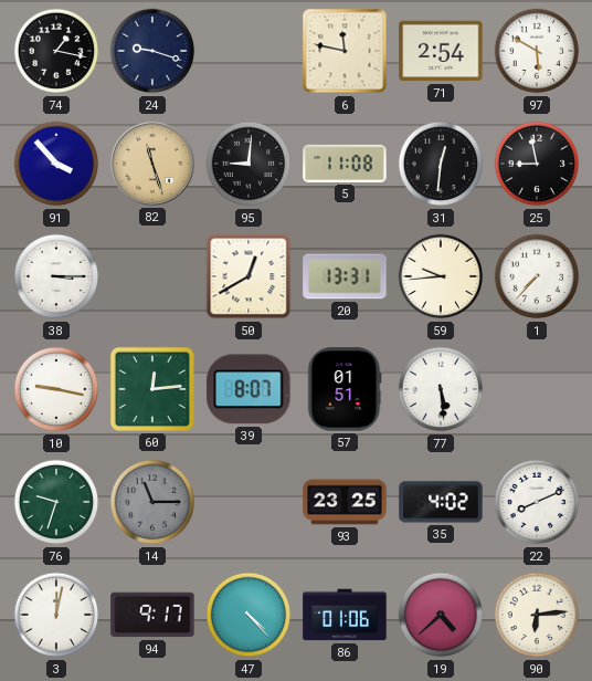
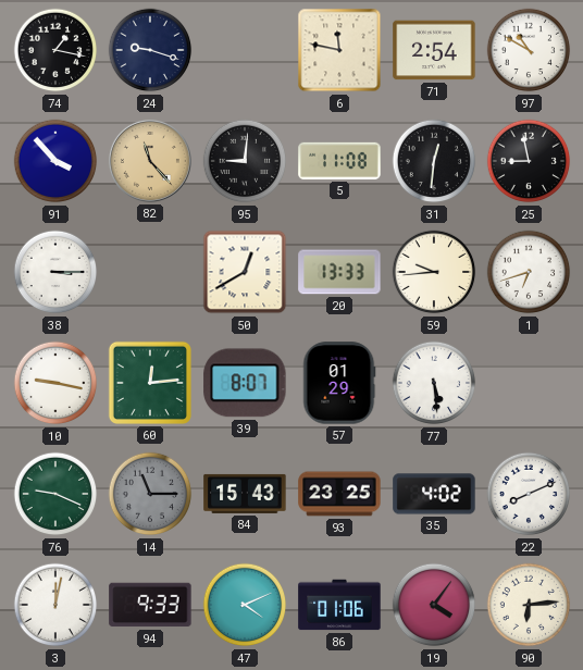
97: 5:50 -> 10:50
82: 11:27 -> 11:23
20: 13:31 -> 13:33
1: 7:37 -> 6:42
57: 01:51 -> 01:29
76: 9:33 -> 9:19
84: none -> 15:43
94: 9:17 -> 9:33
47: 4:23 -> 4:11
19: 4:38 -> 4:06
